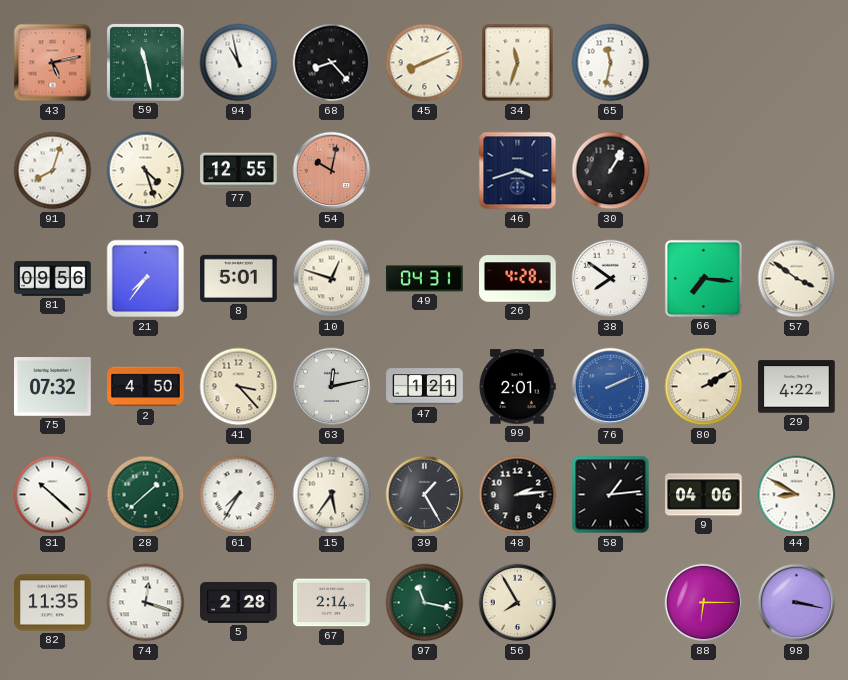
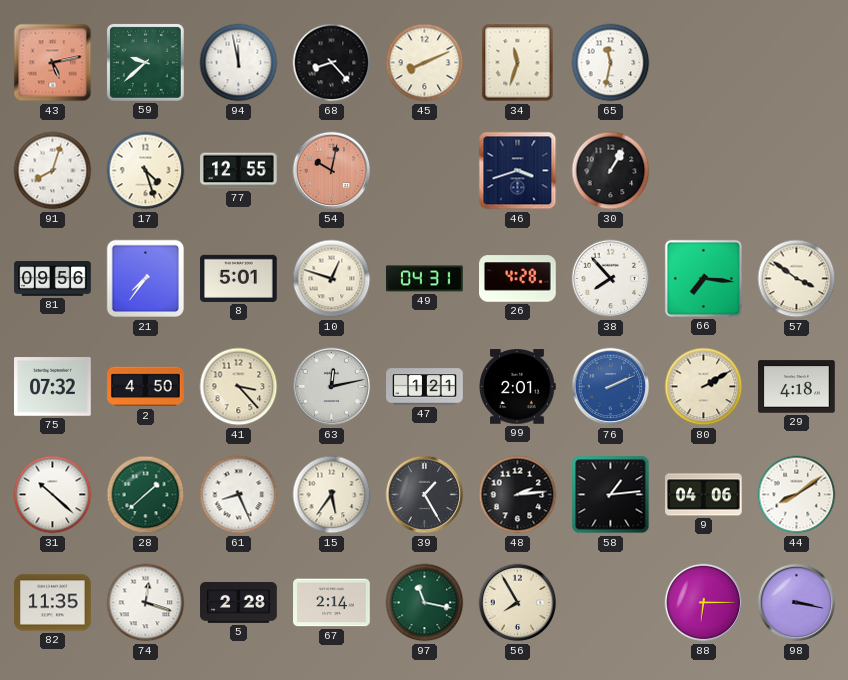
59: 11:28 -> 9:38
94: 10:58 -> 11:58
38: 7:51 -> 7:53
29: 4:22 -> 4:18
61: 7:35 -> 8:26
44: 8:50 -> 8:09
